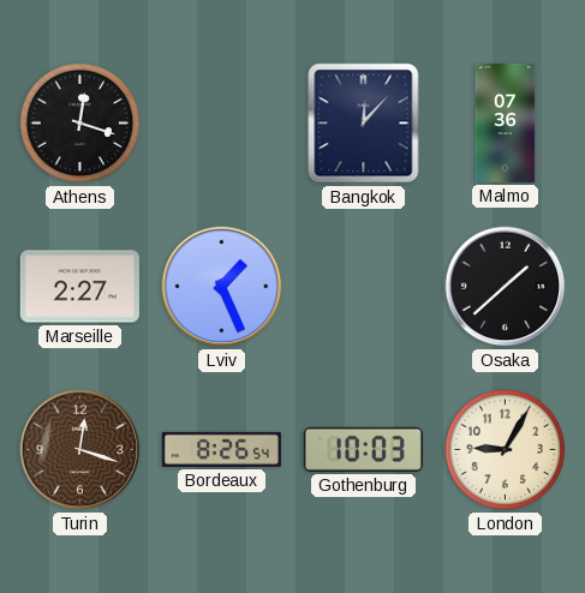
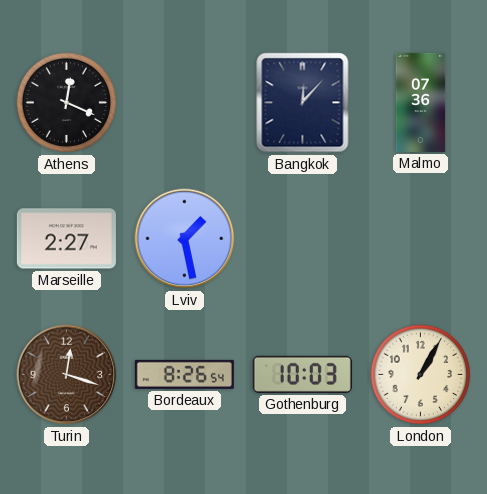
Athens: 12:18 -> 12:19
Lviv: 1:26 -> 1:28
Osaka: 1:38 -> none
London: 9:05 -> 1:05
